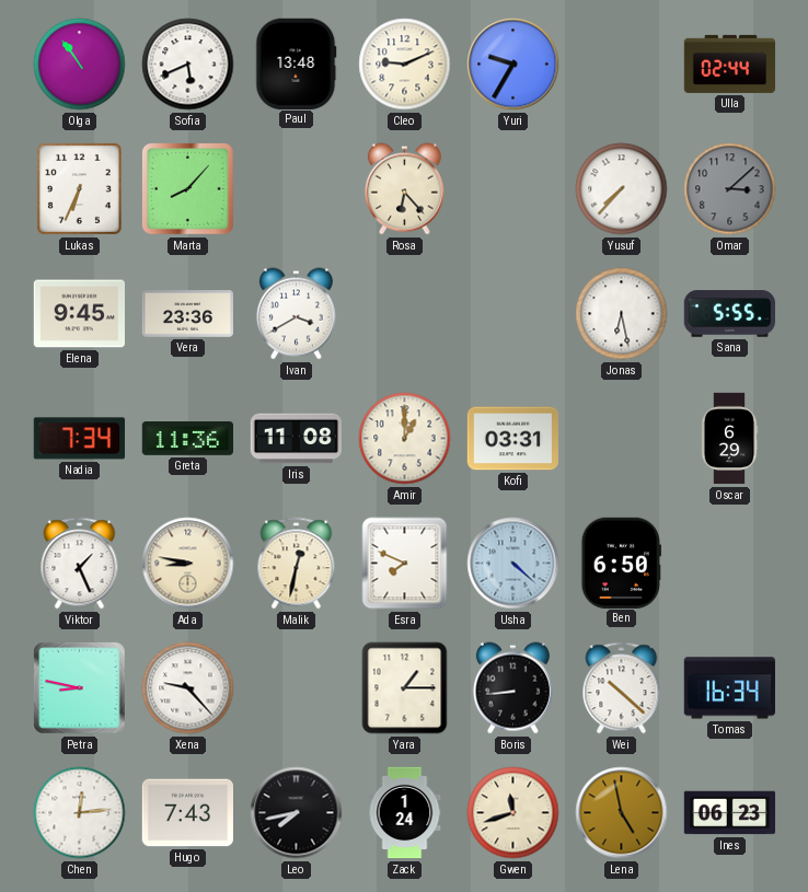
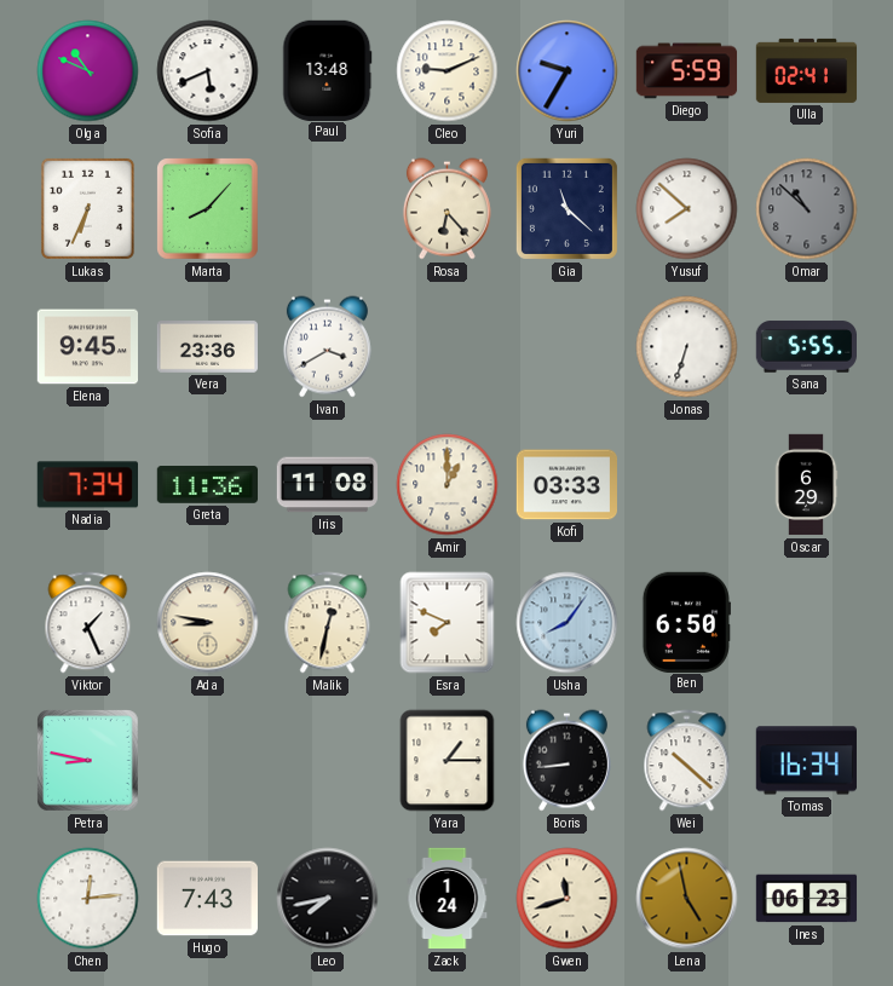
Olga: 10:54 -> 10:49
Diego: none -> 5:59
Ulla: 02:44 -> 02:41
Gia: none -> 11:22
Yusuf: 7:37 -> 7:52
Omar: 3:08 -> 10:52
Jonas: 6:28 -> 6:33
Kofi: 03:31 -> 03:33
Usha: 4:22 -> 8:06
Xena: 9:23 -> none
